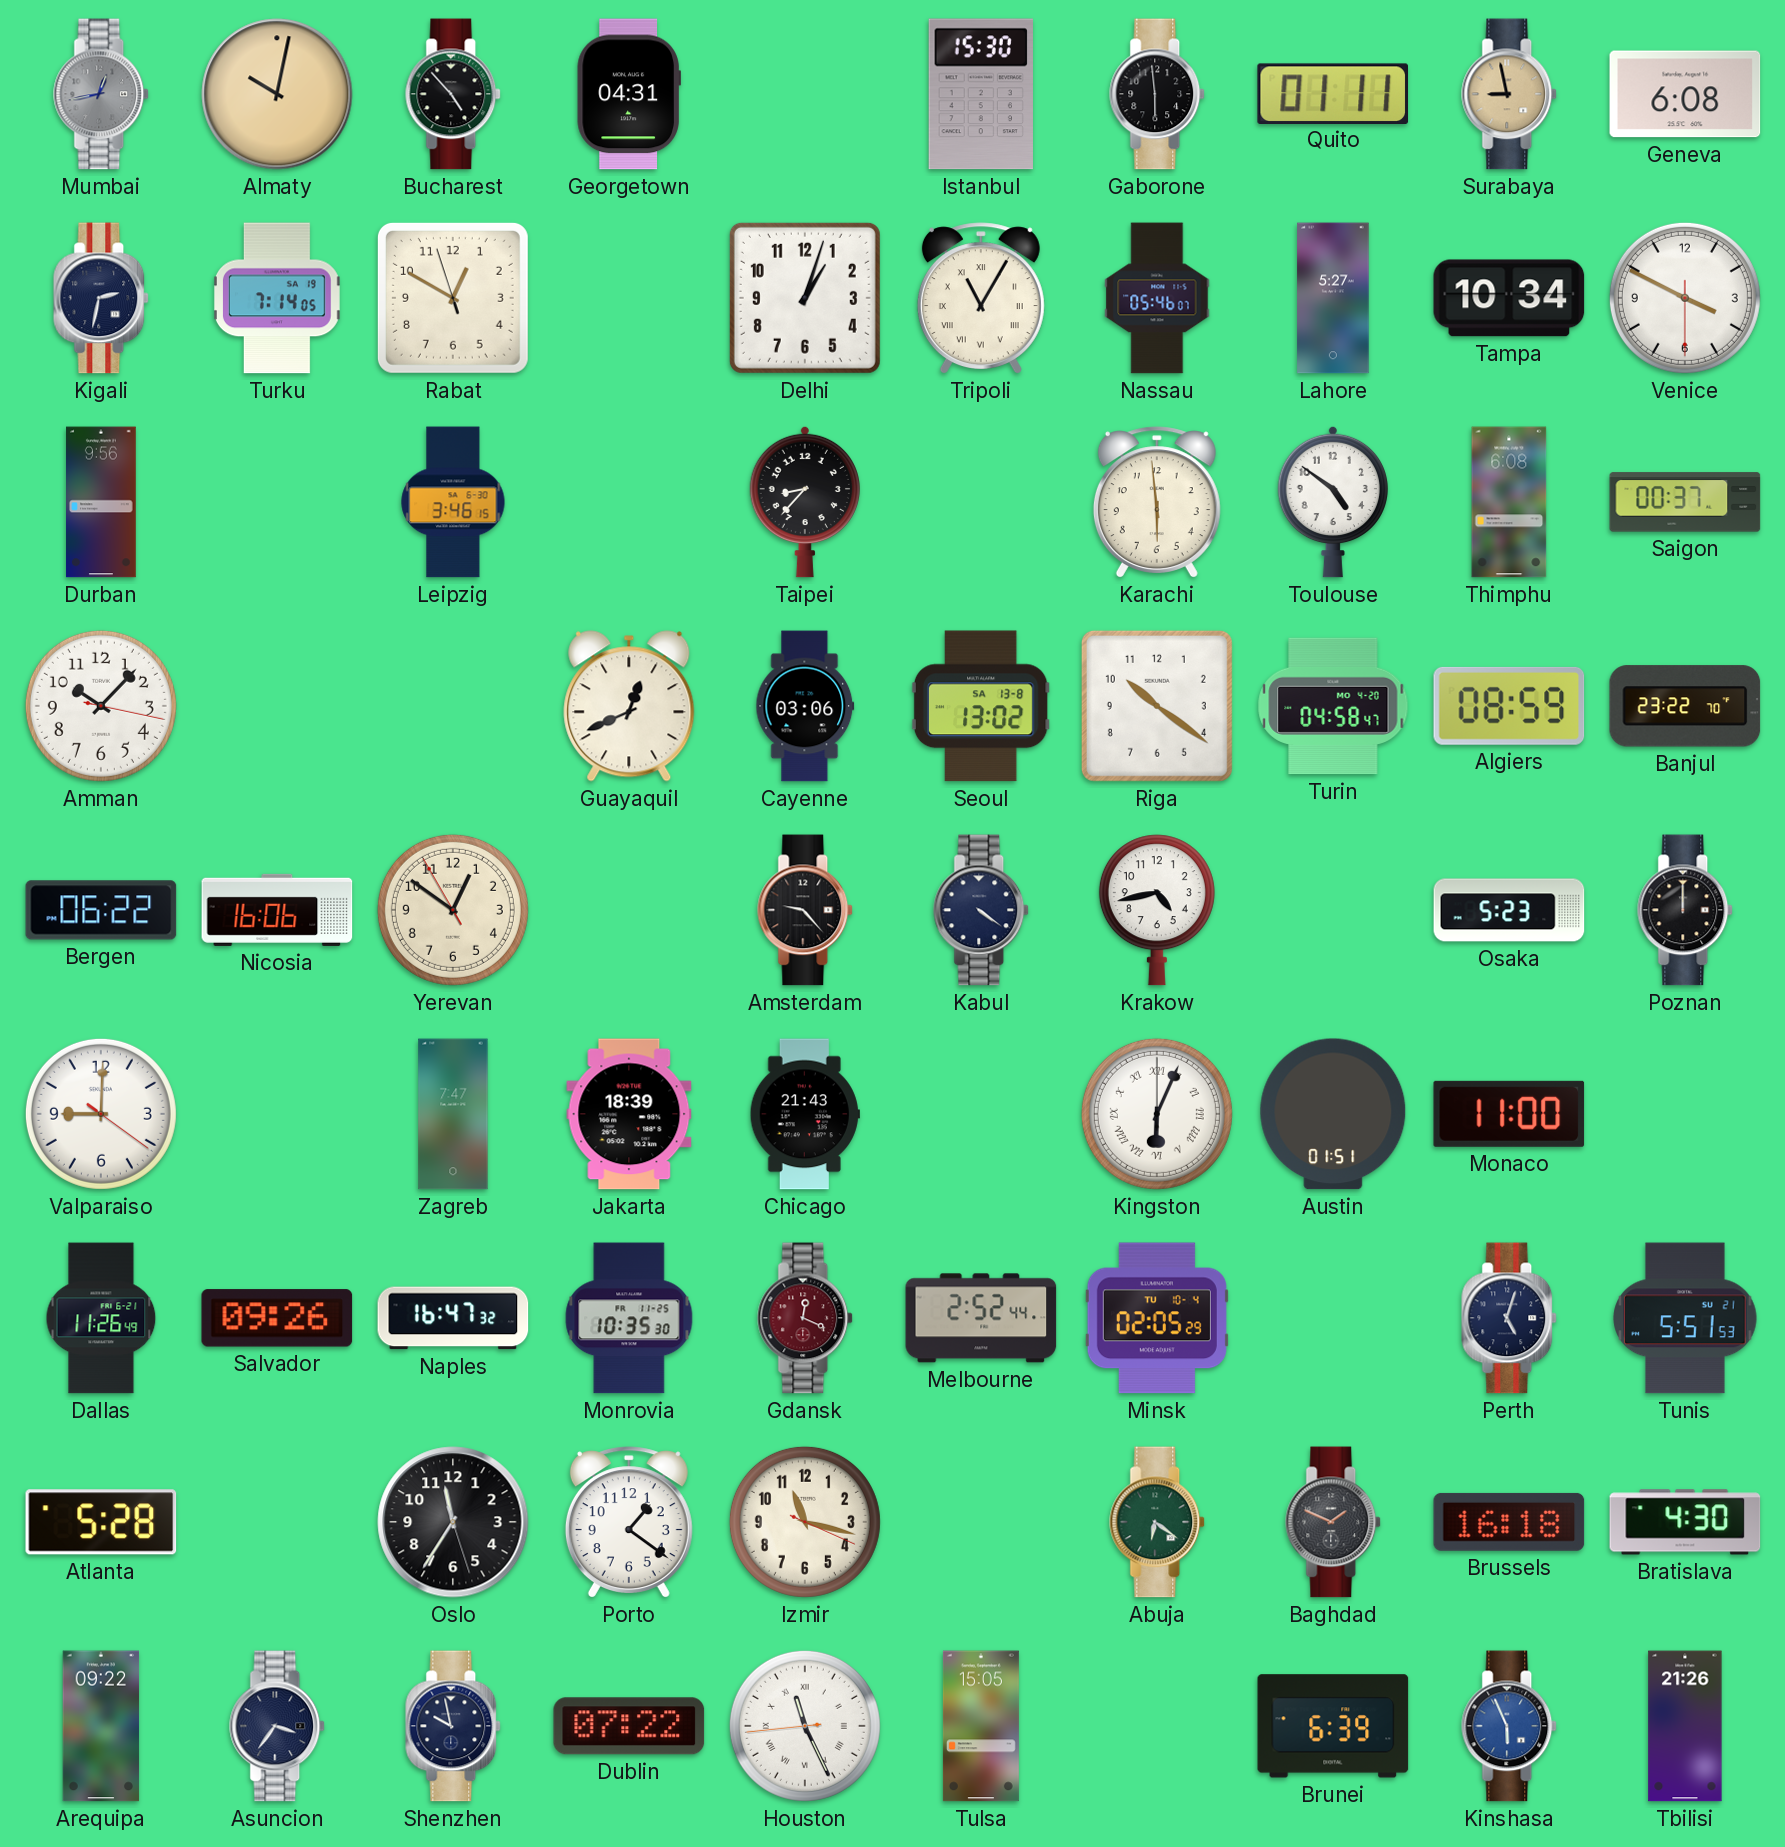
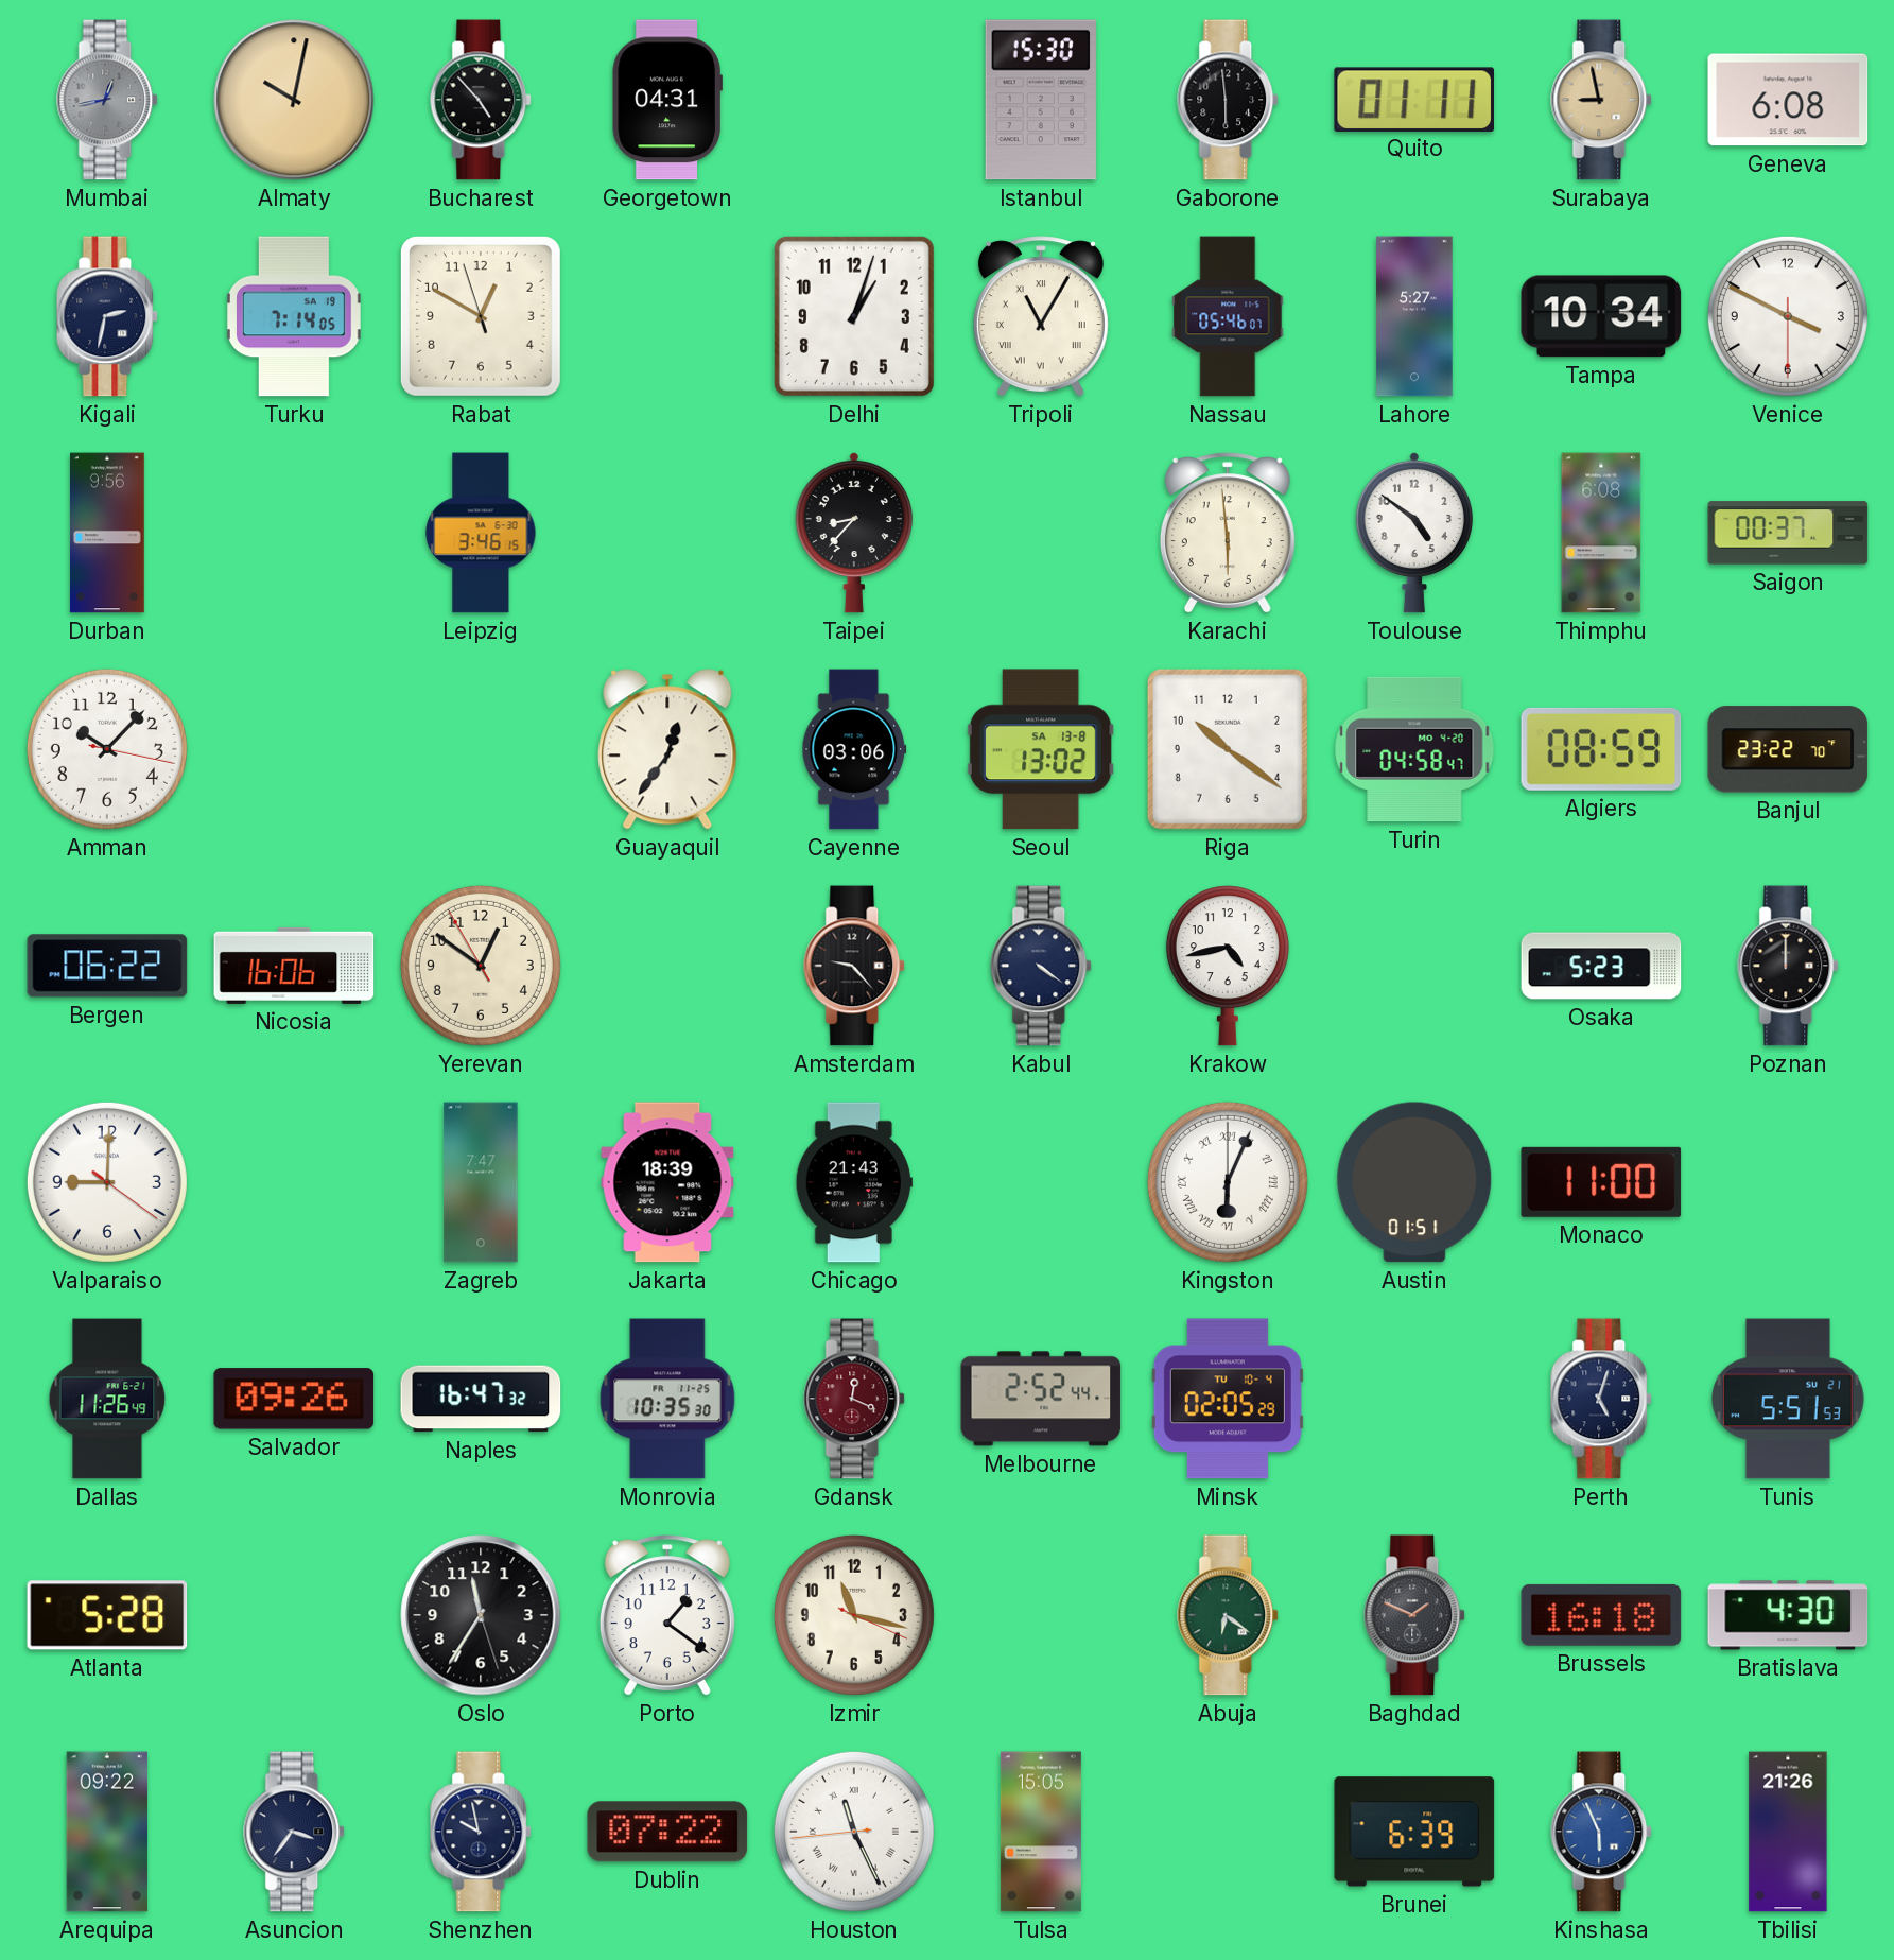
Guayaquil: 12:41 -> 12:36
